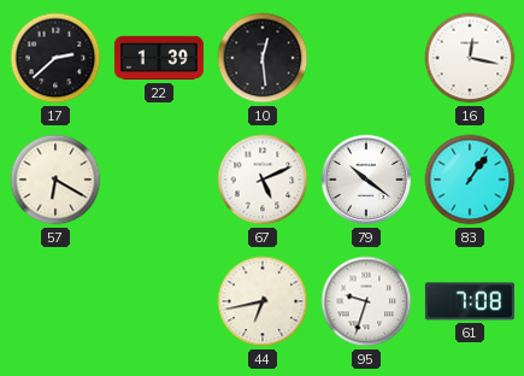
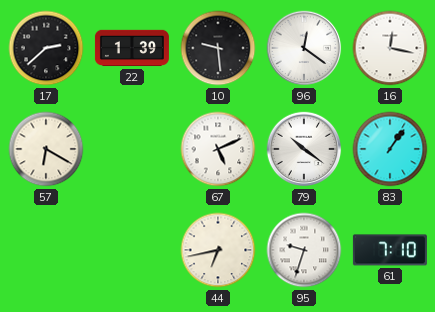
10: 12:29 -> 9:29
96: none -> 12:21
61: 7:08 -> 7:10
